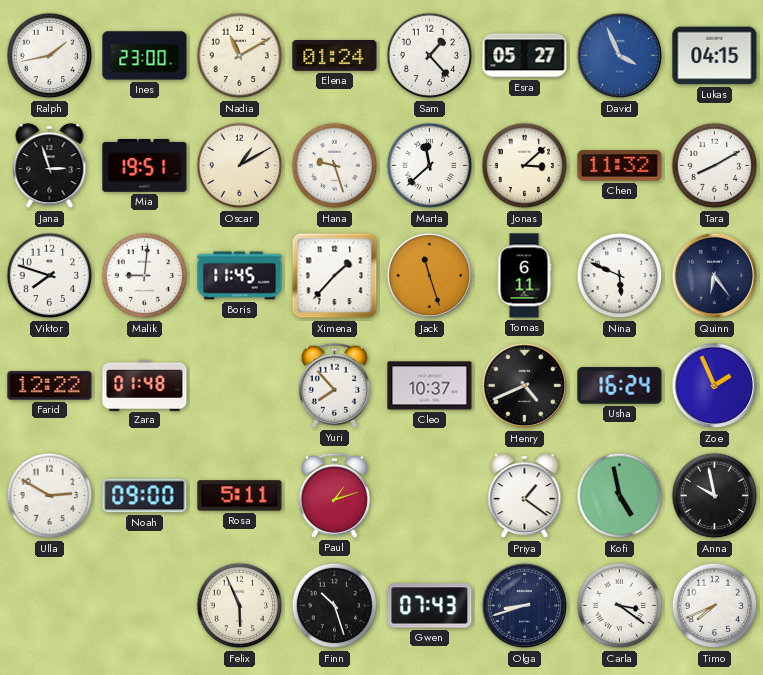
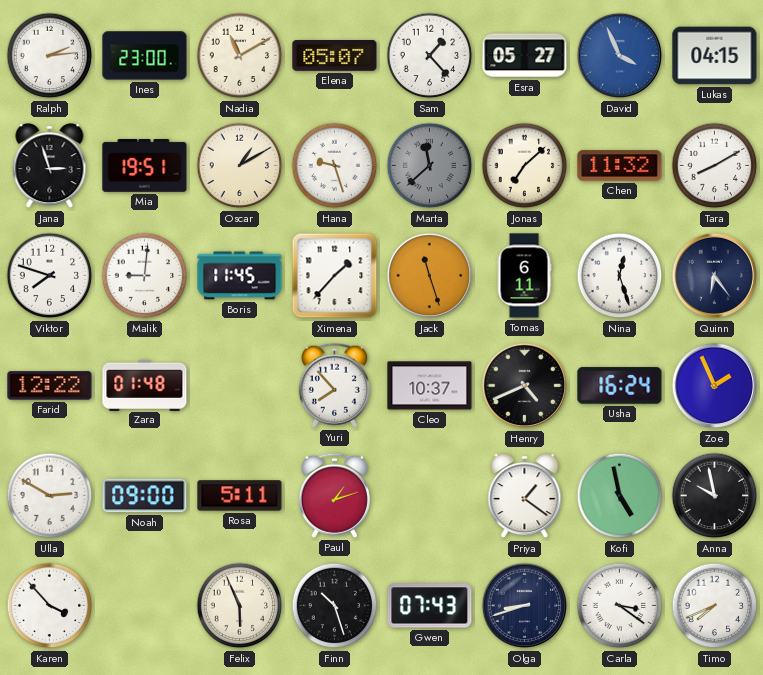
Ralph: 1:43 -> 2:14
Elena: 01:24 -> 05:07
Marta dial: white -> grey
Jonas: 3:08 -> 7:08
Nina: 5:49 -> 12:27
Karen: none -> 3:53
